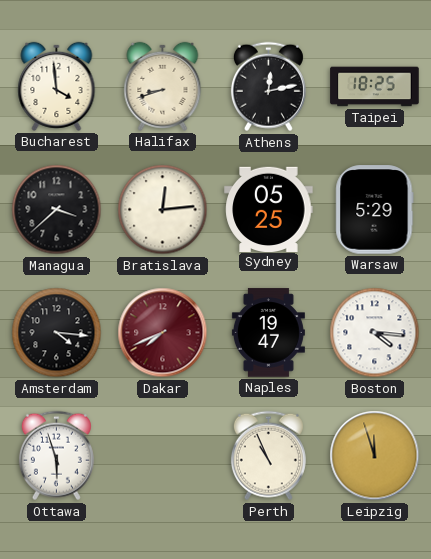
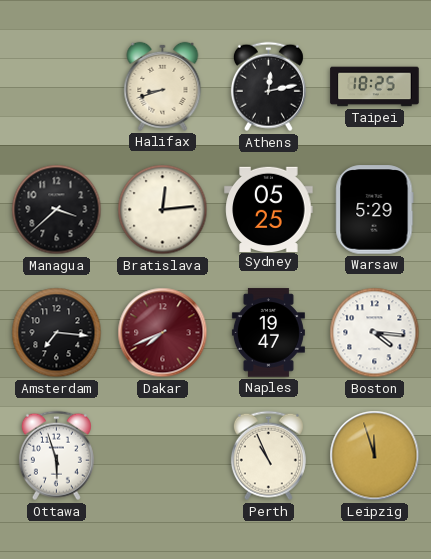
Bucharest: 3:59 -> none
Amsterdam: 4:16 -> 7:16
